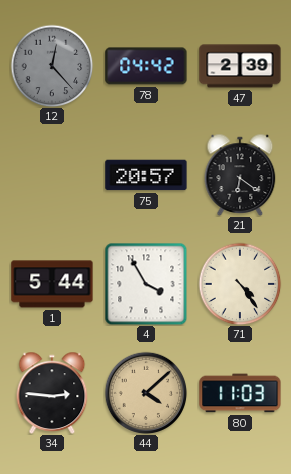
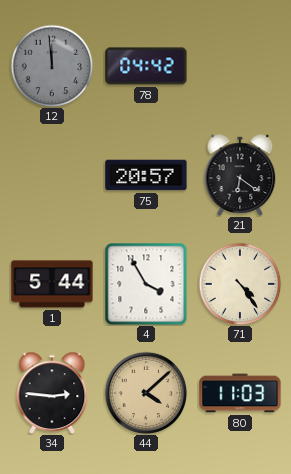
12: 12:23 -> 11:59
47: 2:39 -> none
